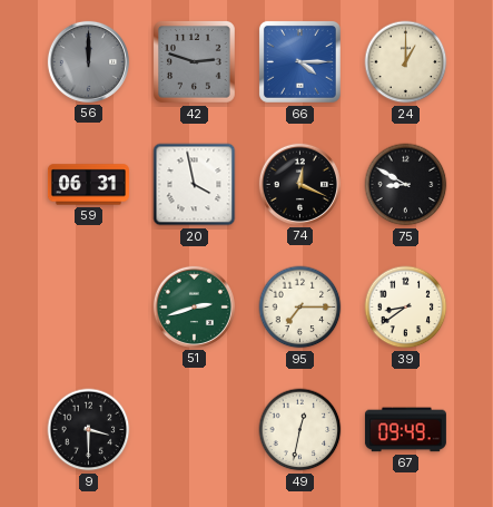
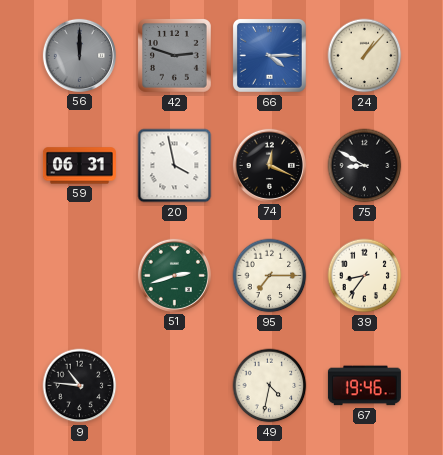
24: 1:00 -> 1:07
39: 8:39 -> 8:36
9: 3:30 -> 10:46
49: 12:32 -> 4:32
67: 09:49 -> 19:46
